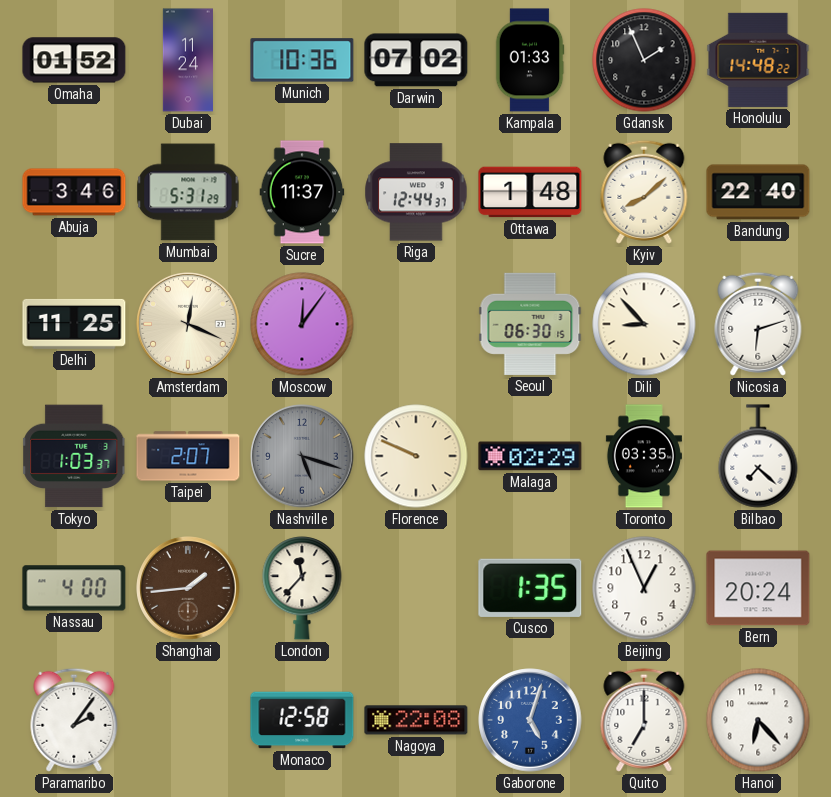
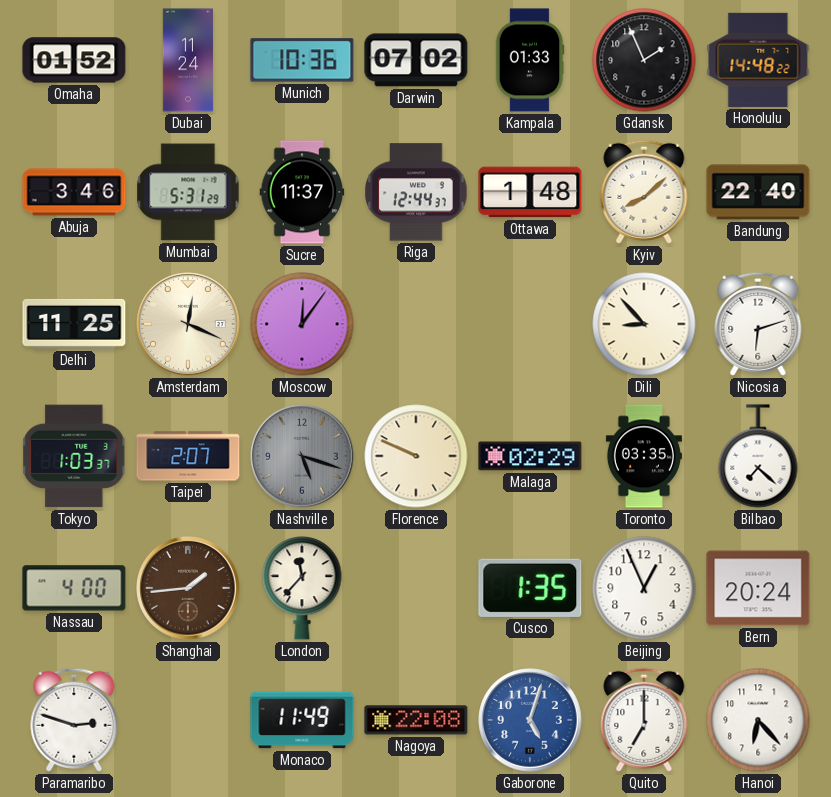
Seoul: 06:30 -> none
Paramaribo: 2:06 -> 2:48
Monaco: 12:58 -> 11:49
